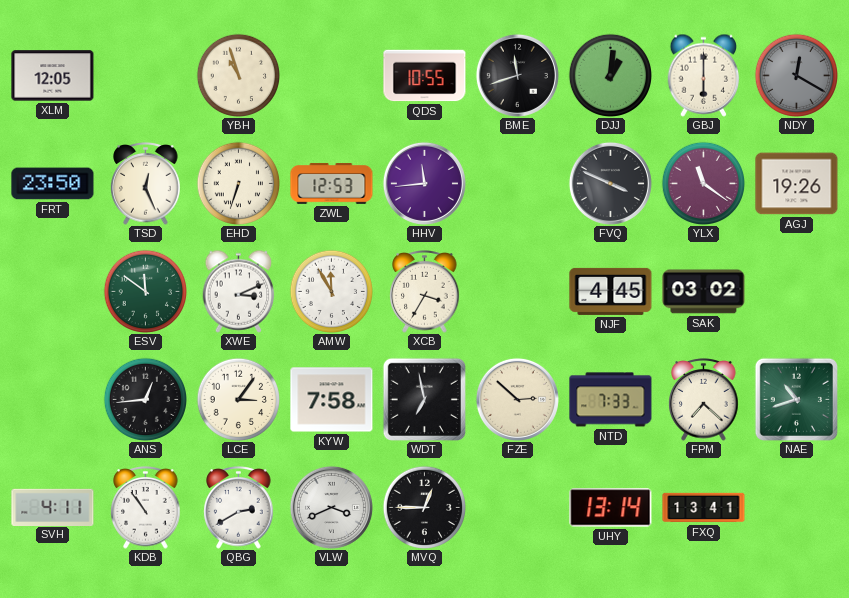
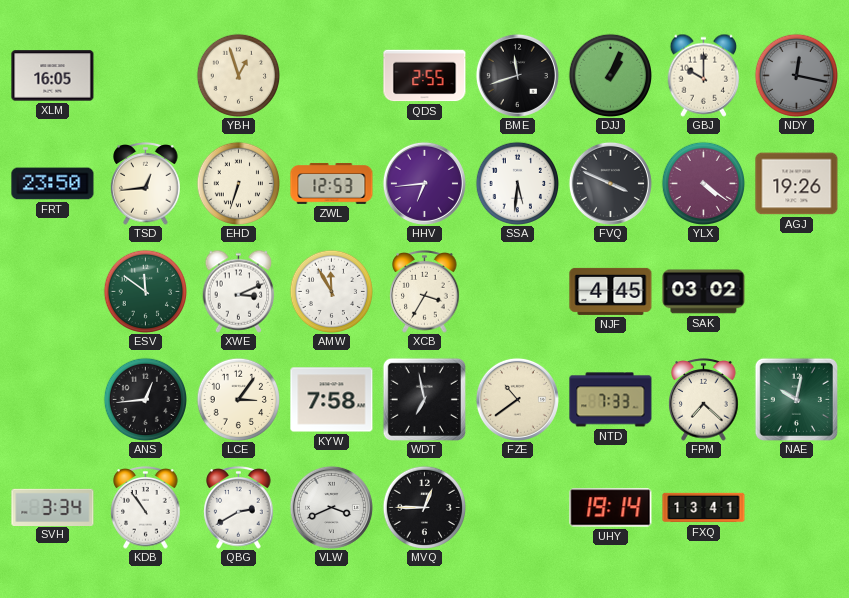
XLM: 12:05 -> 16:05
YBH: 10:57 -> 12:57
QDS: 10:55 -> 2:55
DJJ: 1:01 -> 1:04
GBJ: 6:00 -> 10:00
NDY: 12:20 -> 12:17
TSD: 12:26 -> 12:44
HHV: 11:44 -> 6:44
SSA: none -> 5:31
YLX: 11:21 -> 4:21
FZE: 2:52 -> 10:39
NAE: 10:42 -> 10:02
SVH: 4:11 -> 3:34
UHY: 13:14 -> 19:14
